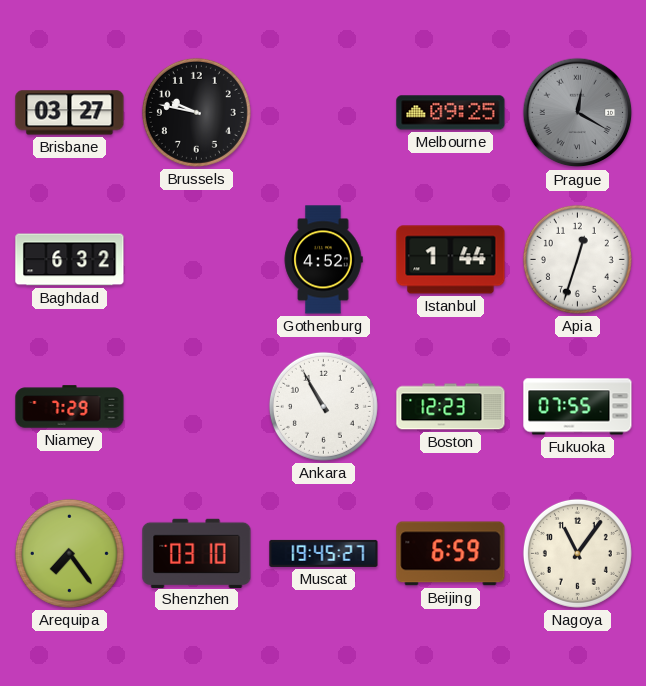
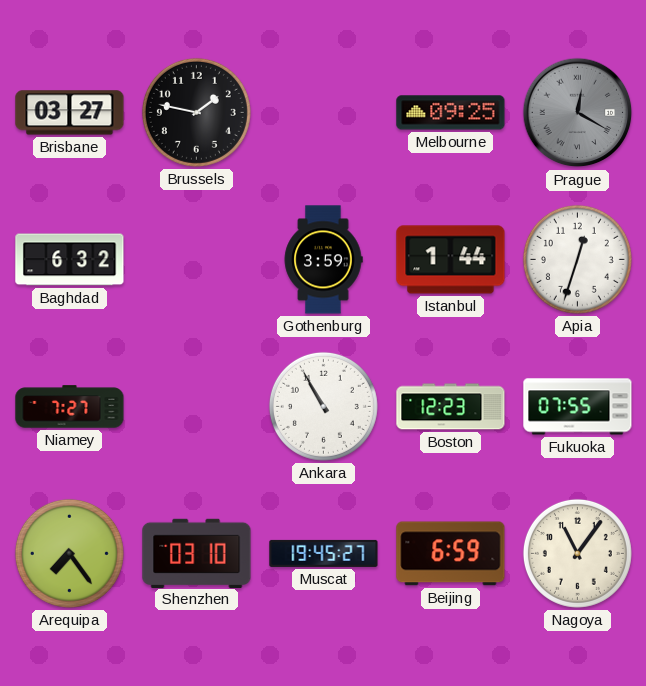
Brussels: 9:47 -> 1:47
Gothenburg: 4:52 -> 3:59
Niamey: 7:29 -> 7:27
